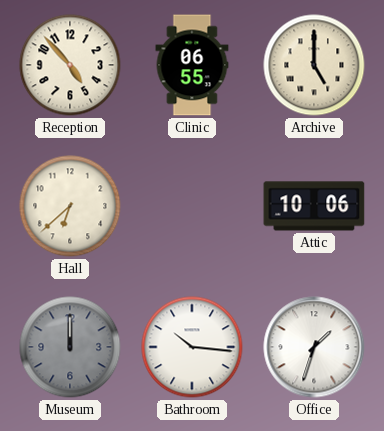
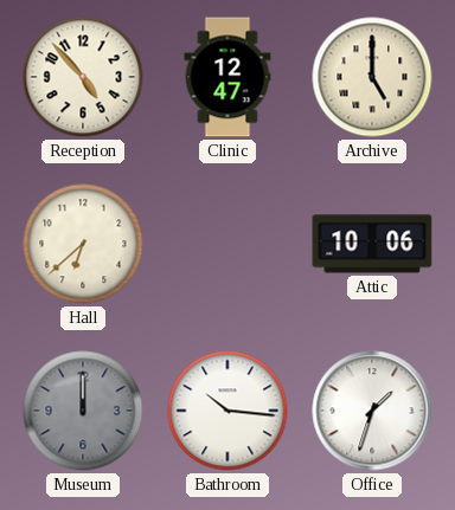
Clinic: 06:55 -> 12:47
